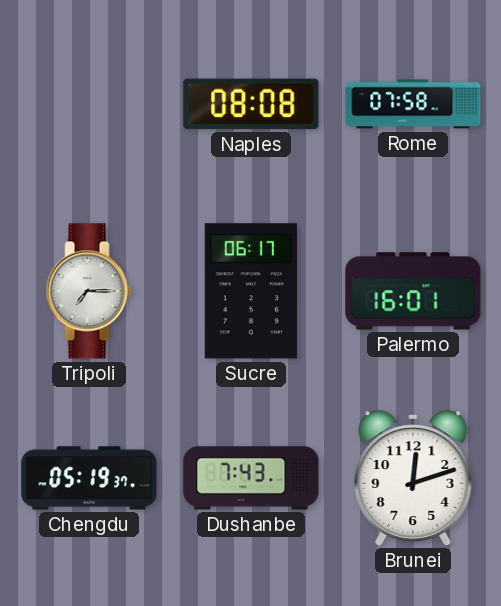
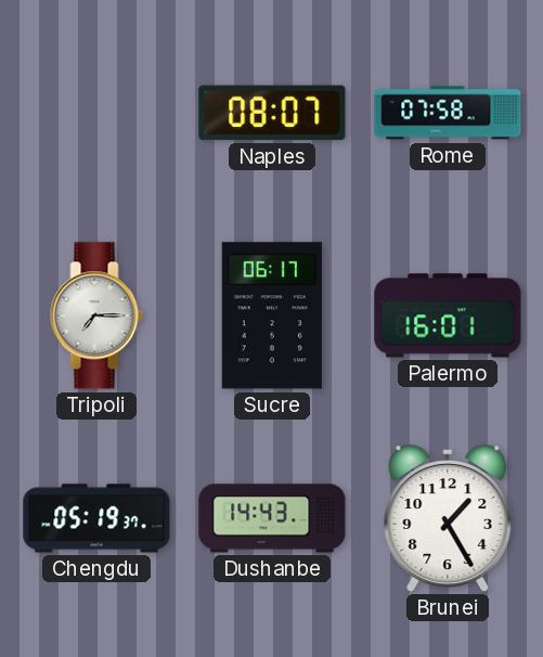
Naples: 08:08 -> 08:07
Dushanbe: 7:43 -> 14:43
Brunei: 12:12 -> 1:25
